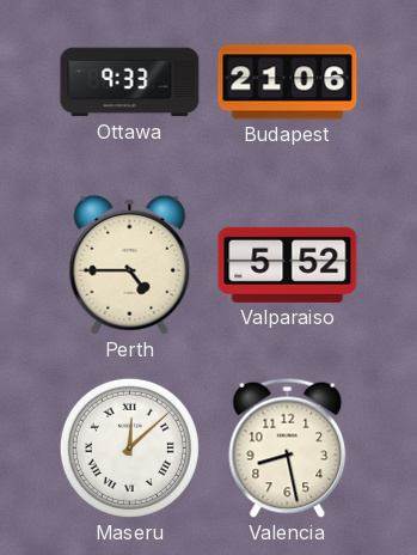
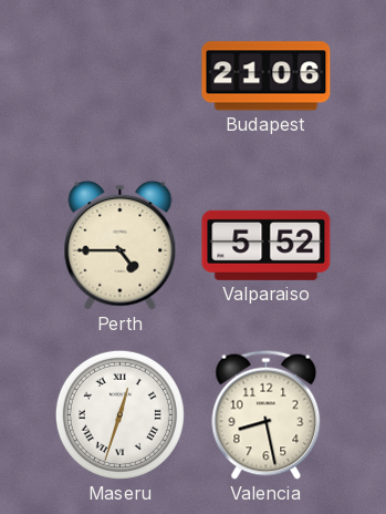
Ottawa: 9:33 -> none
Maseru: 12:08 -> 12:33
